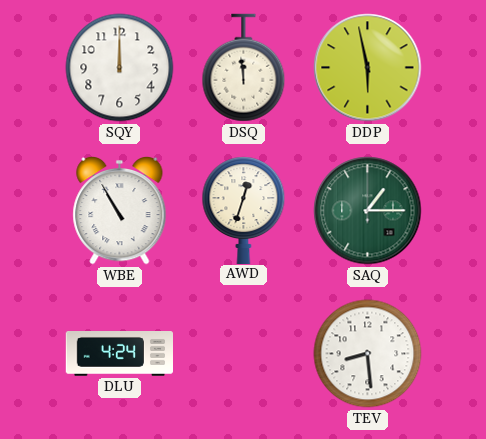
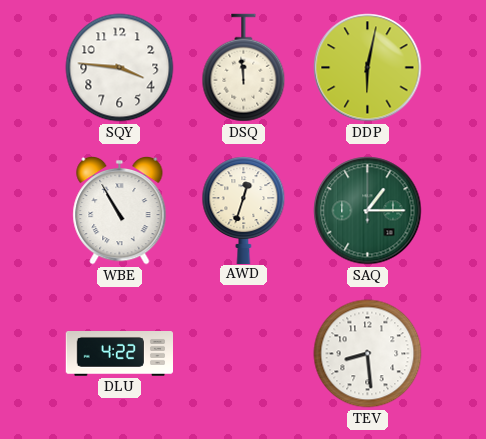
SQY: 12:00 -> 3:46
DDP: 5:58 -> 6:02
DLU: 4:24 -> 4:22
